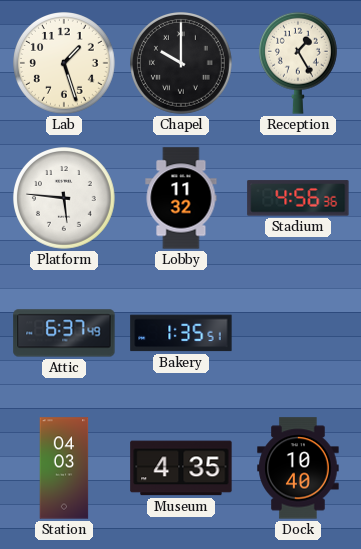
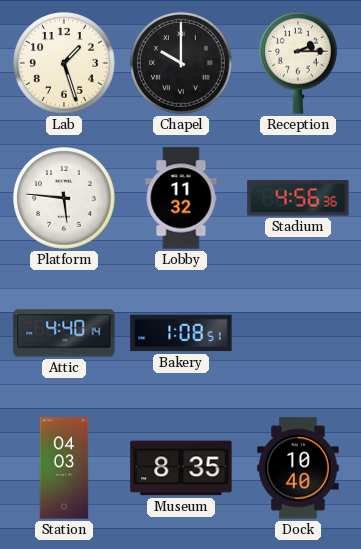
Reception: 1:25 -> 2:15
Attic: 6:37 -> 4:40
Bakery: 1:35 -> 1:08
Museum: 4:35 -> 8:35
